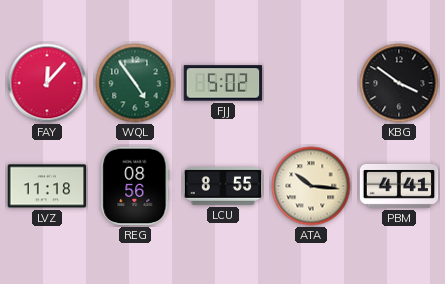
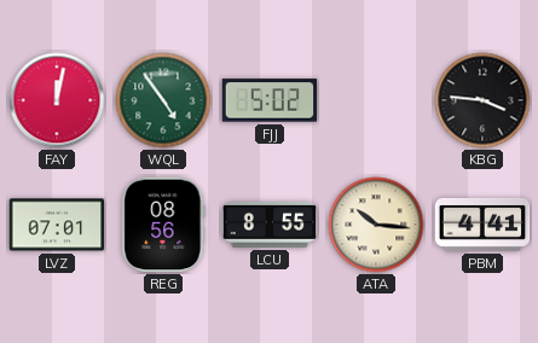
FAY: 12:07 -> 12:02
KBG: 3:51 -> 3:46
LVZ: 11:18 -> 07:01
